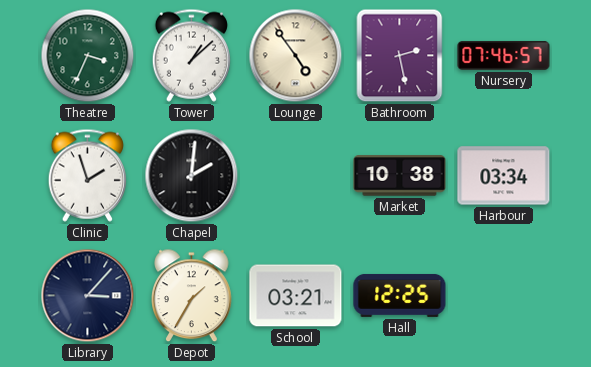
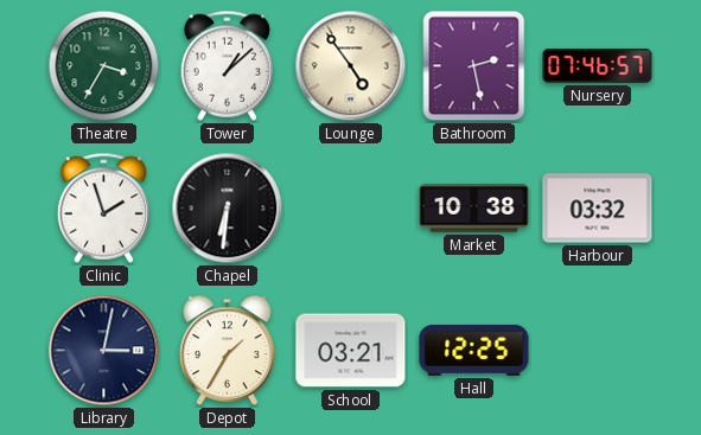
Theatre: 3:34 -> 3:35
Chapel: 2:01 -> 6:31
Harbour: 03:34 -> 03:32
Library: 3:07 -> 3:02
